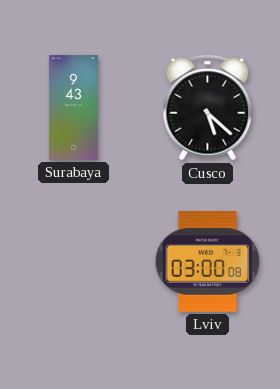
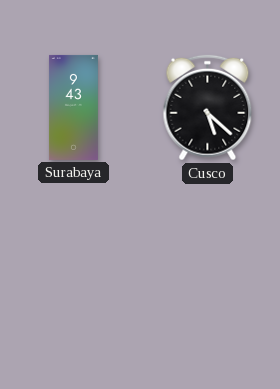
Lviv: 03:00 -> none
